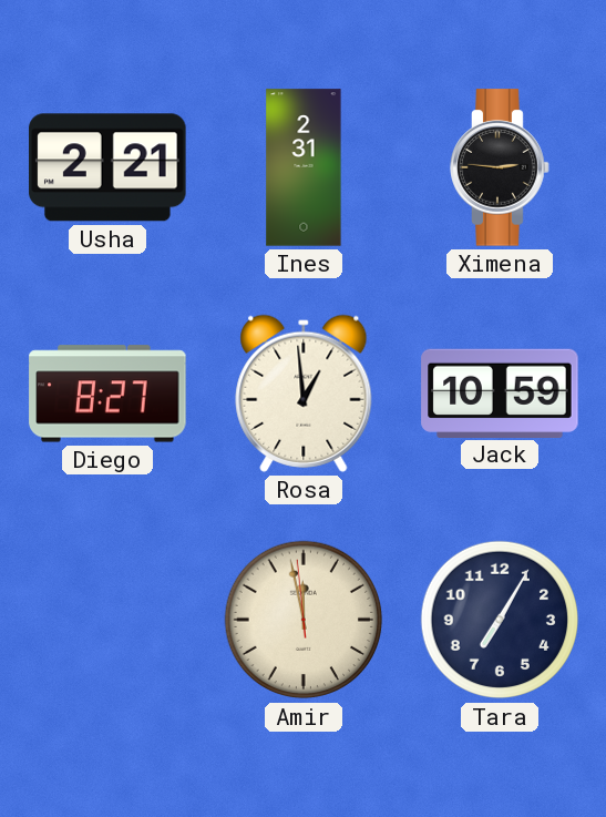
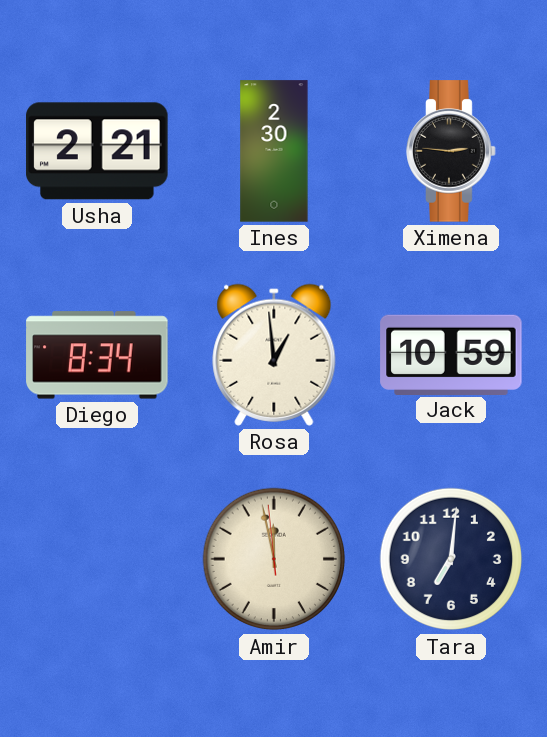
Ines: 2:31 -> 2:30
Diego: 8:27 -> 8:34
Tara: 7:05 -> 7:01
